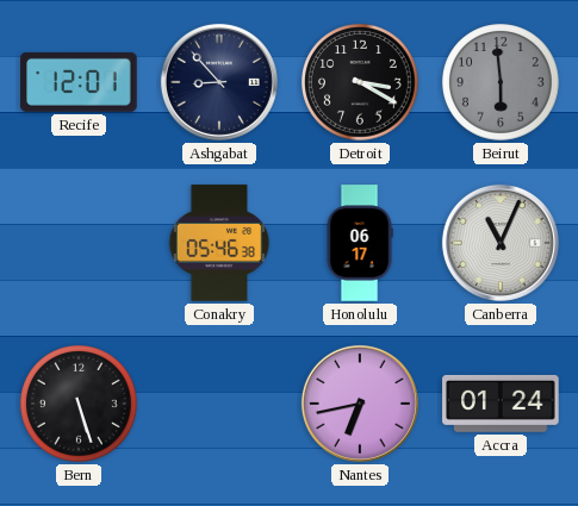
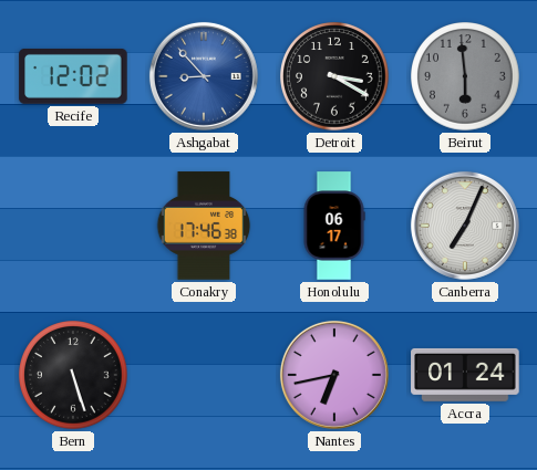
Recife: 12:01 -> 12:02
Ashgabat dial: navy -> blue
Conakry: 05:46 -> 17:46
Canberra: 11:04 -> 7:04
